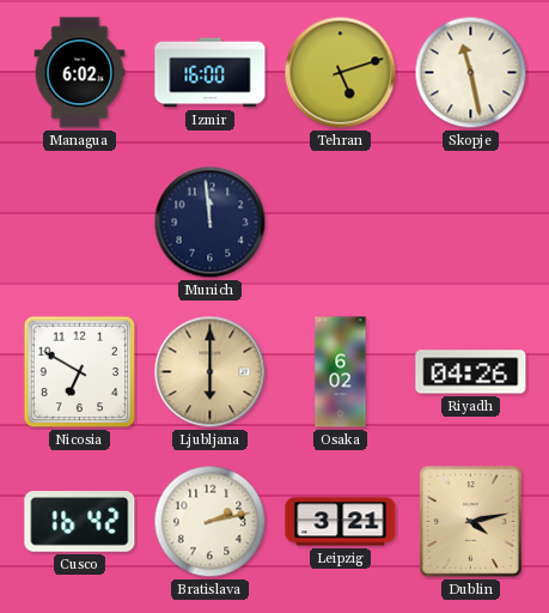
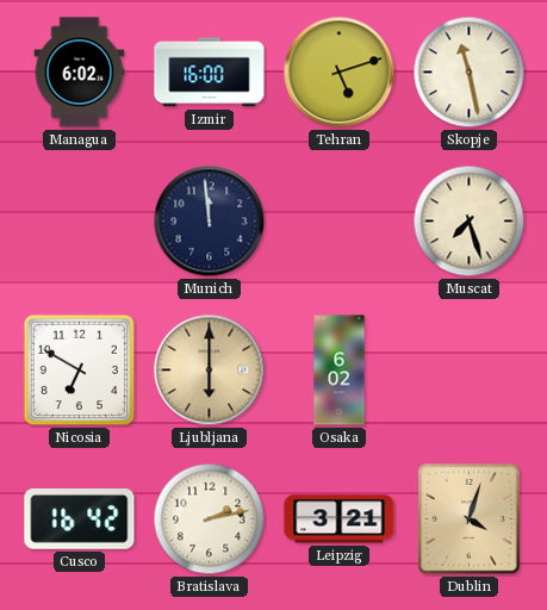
Muscat: none -> 7:27
Riyadh: 04:26 -> none
Dublin: 4:13 -> 4:03
